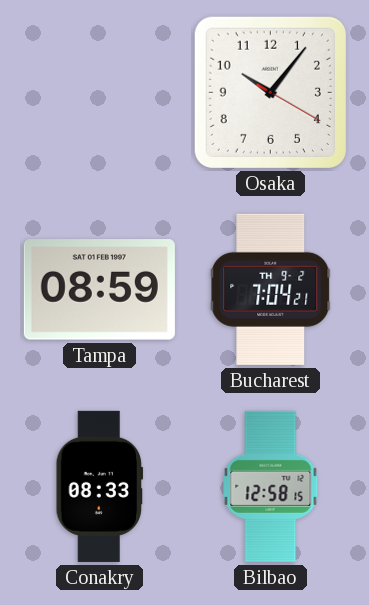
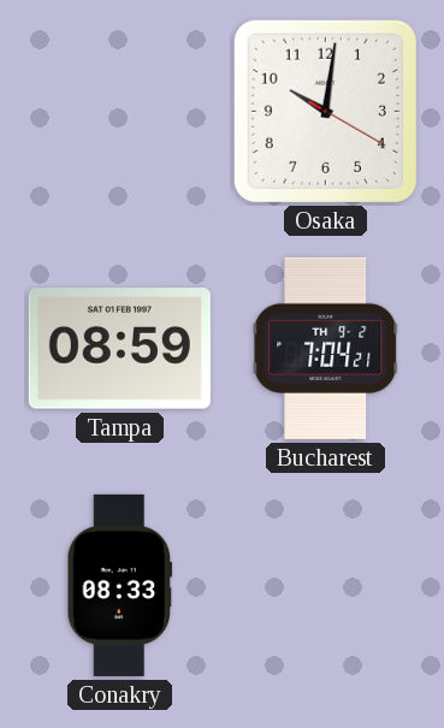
Osaka: 10:06 -> 10:01
Bilbao: 12:58 -> none
